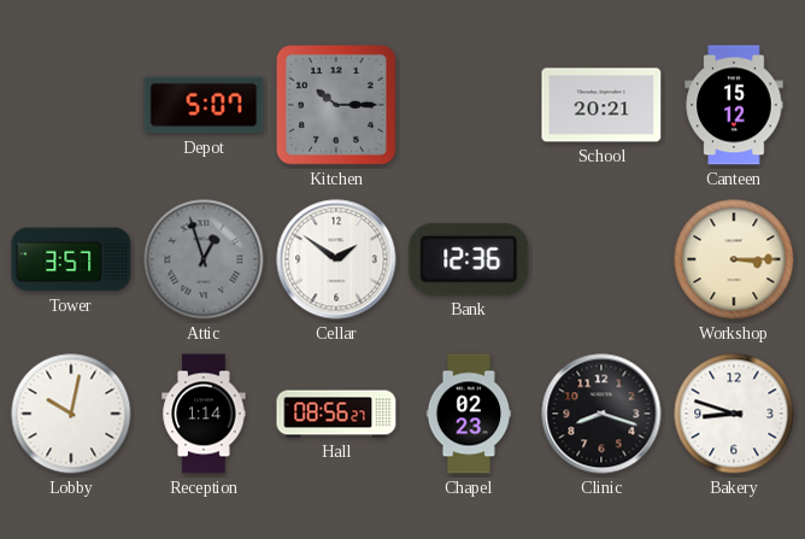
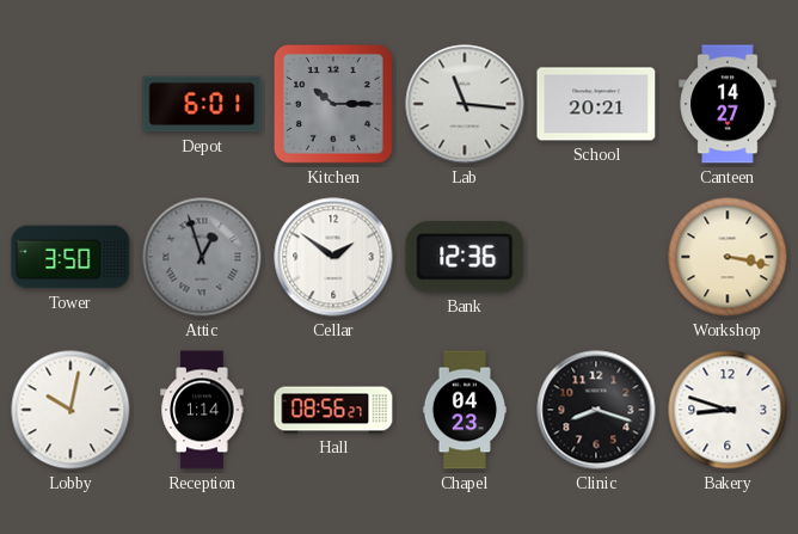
Depot: 5:07 -> 6:01
Lab: none -> 11:16
Canteen: 15:12 -> 14:27
Tower: 3:57 -> 3:50
Workshop: 3:15 -> 3:17
Chapel: 02:23 -> 04:23
